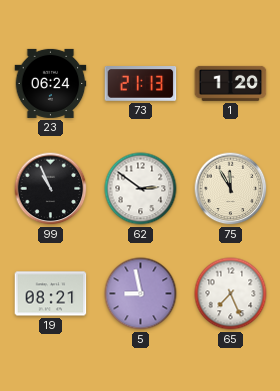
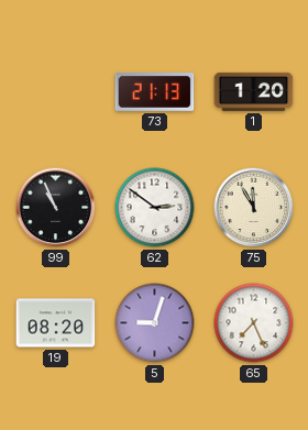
23: 06:24 -> none
19: 08:21 -> 08:20
5: 8:58 -> 9:03
